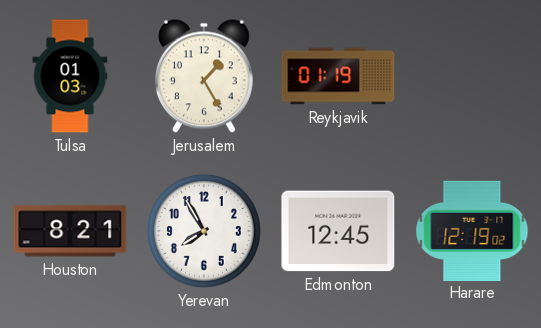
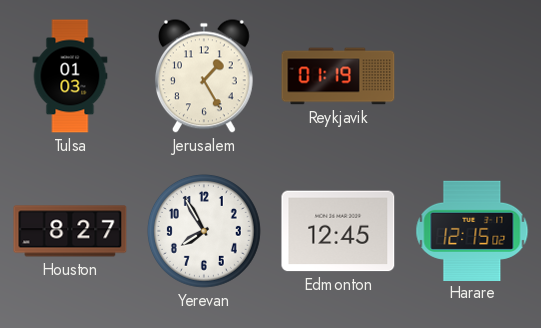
Houston: 8:21 -> 8:27
Harare: 12:19 -> 12:15
